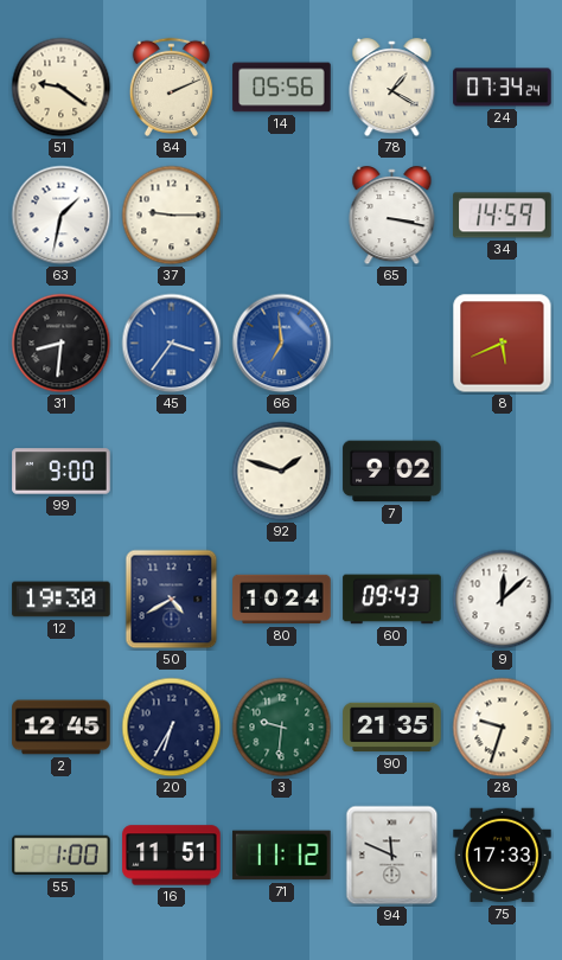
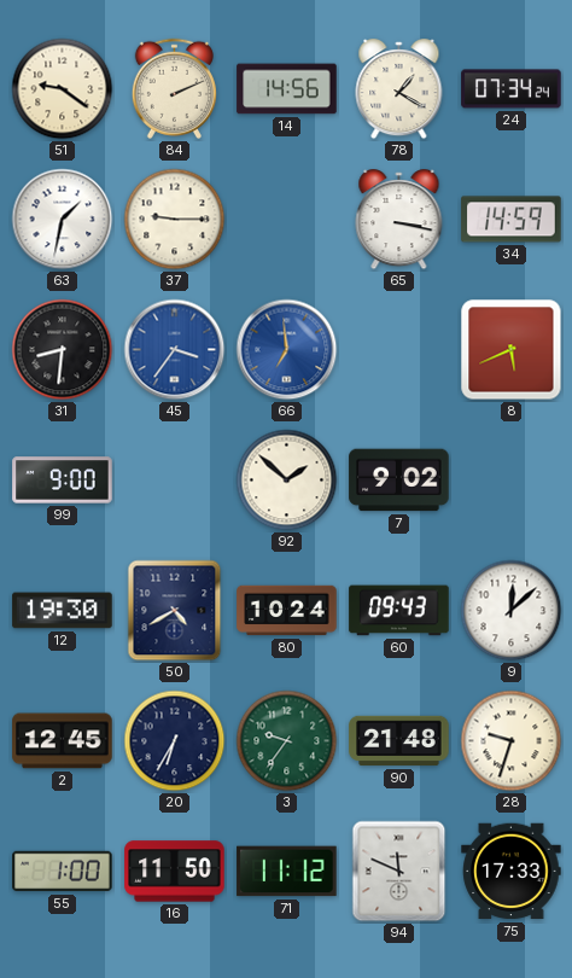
14: 05:56 -> 14:56
92: 1:48 -> 1:52
3: 9:31 -> 9:36
90: 21:35 -> 21:48
16: 11:51 -> 11:50
